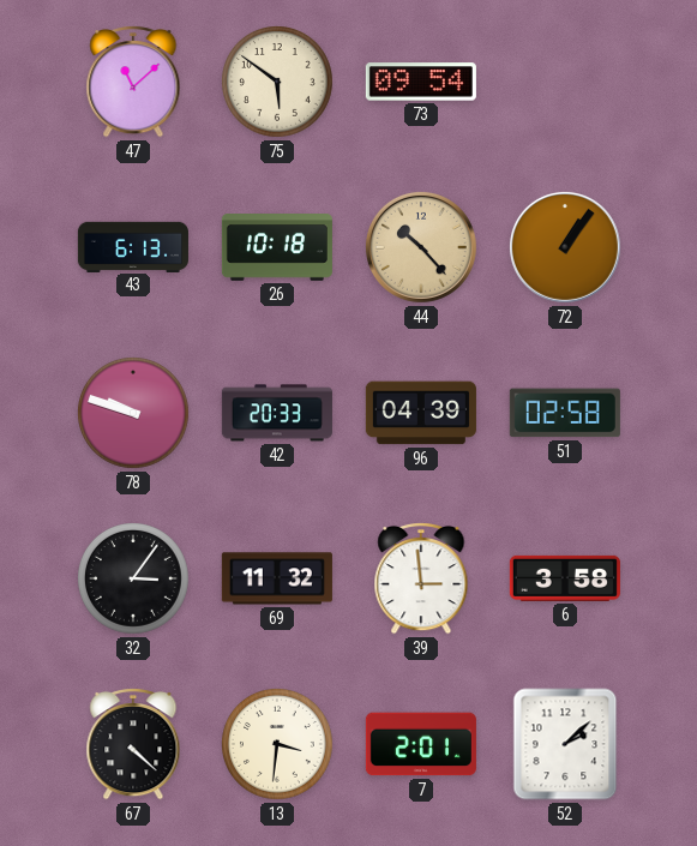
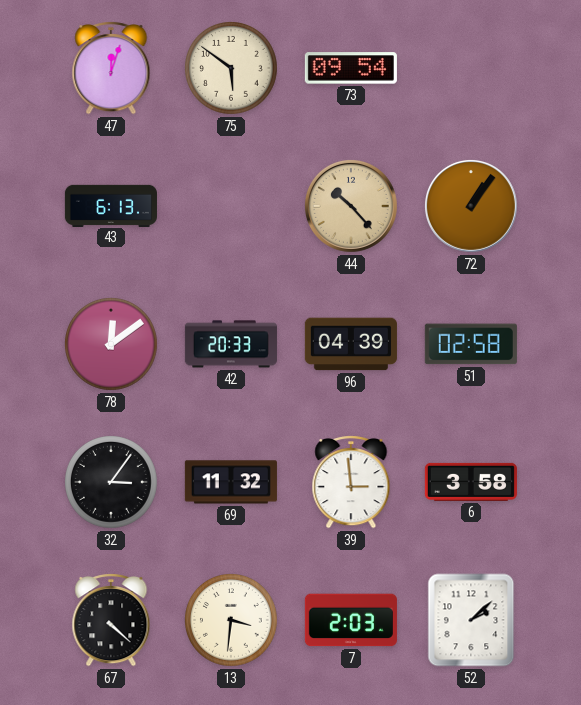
47: 11:08 -> 12:03
26: 10:18 -> none
78: 9:48 -> 12:09
7: 2:01 -> 2:03
